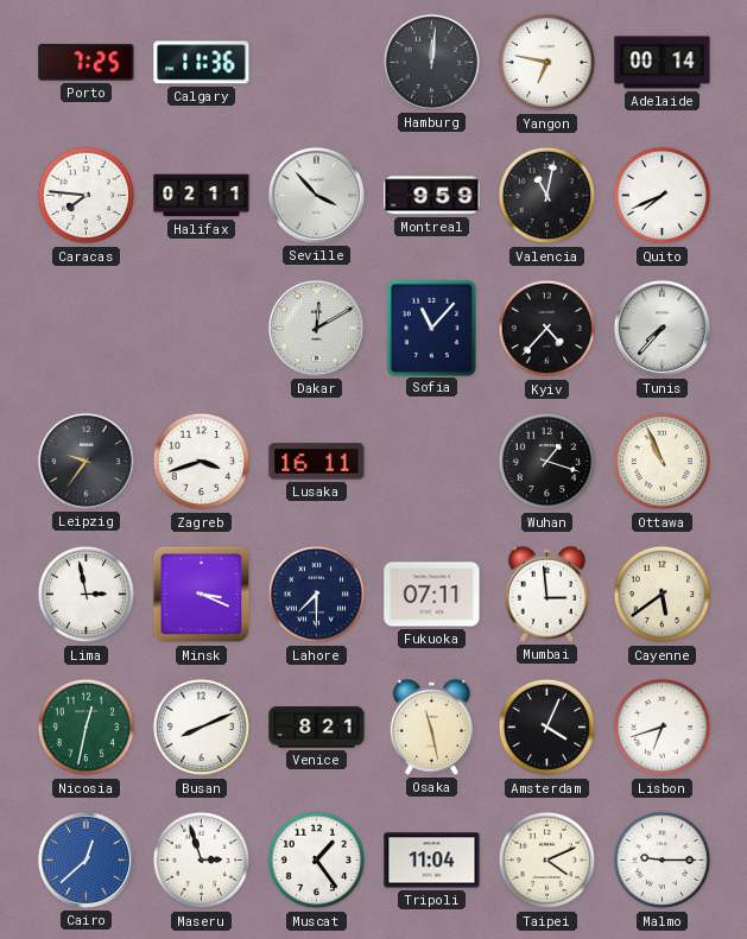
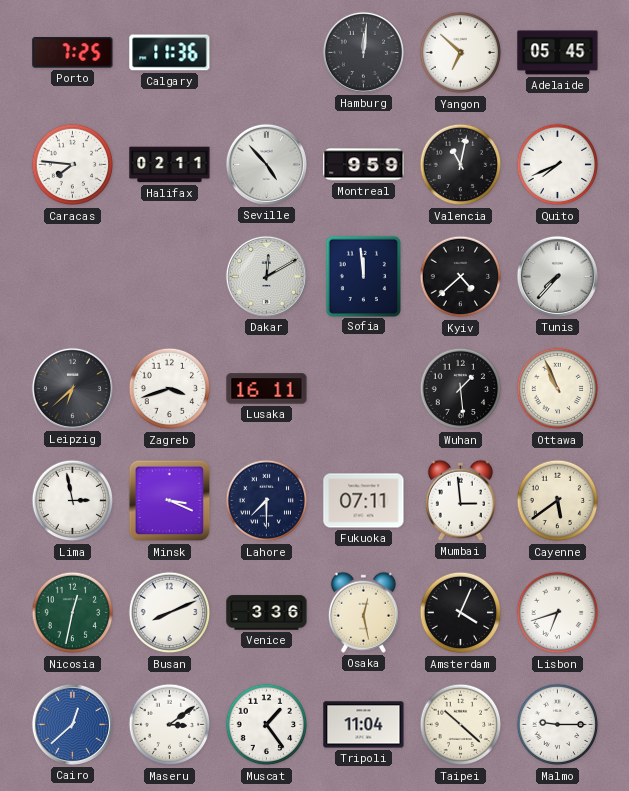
Yangon: 6:47 -> 6:52
Adelaide: 00:14 -> 05:45
Seville: 3:53 -> 4:53
Sofia: 11:07 -> 11:59
Kyiv: 4:37 -> 4:38
Leipzig: 9:36 -> 6:38
Wuhan: 1:18 -> 1:29
Venice: 8:21 -> 3:36
Osaka: 11:28 -> 12:28
Maseru: 2:57 -> 3:09
Taipei: 4:11 -> 10:22
